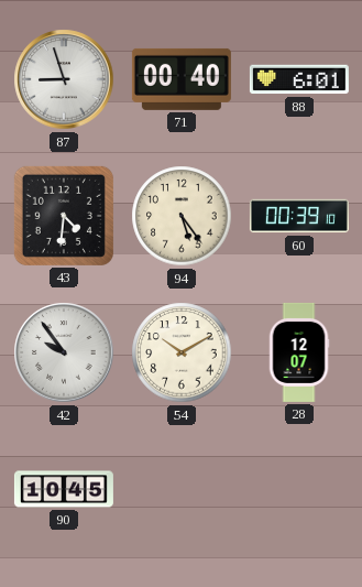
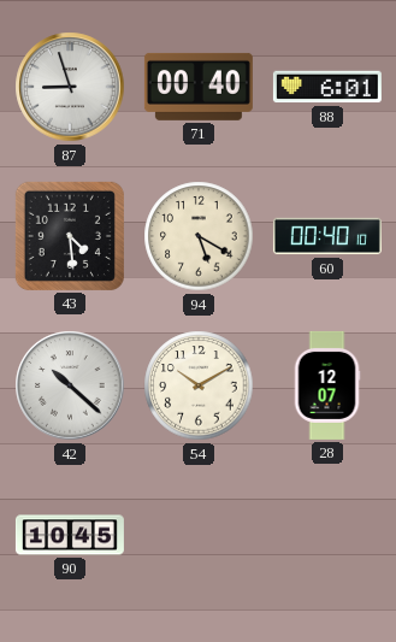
43: 4:31 -> 4:29
94: 5:24 -> 5:20
60: 00:39 -> 00:40
42: 9:54 -> 10:22
